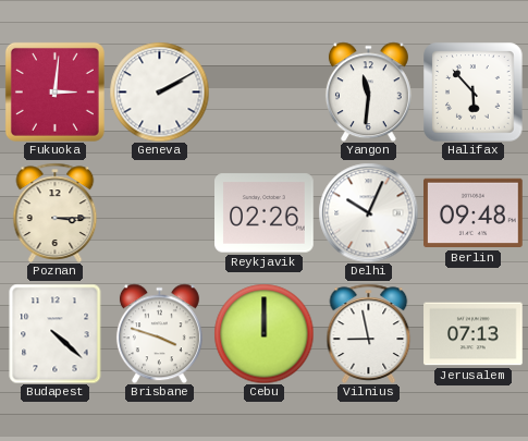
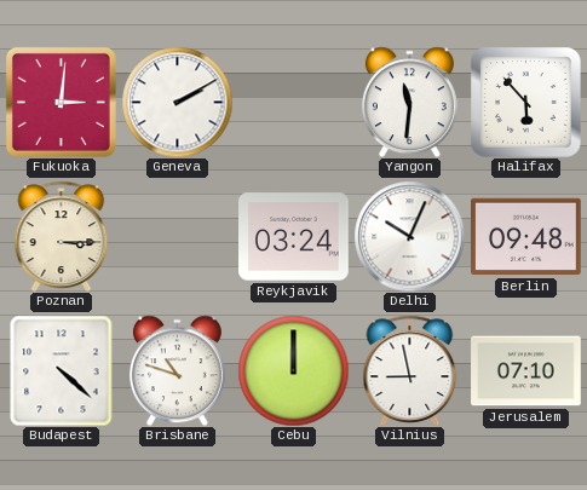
Reykjavik: 02:26 -> 03:24
Brisbane: 3:48 -> 10:48
Jerusalem: 07:13 -> 07:10
